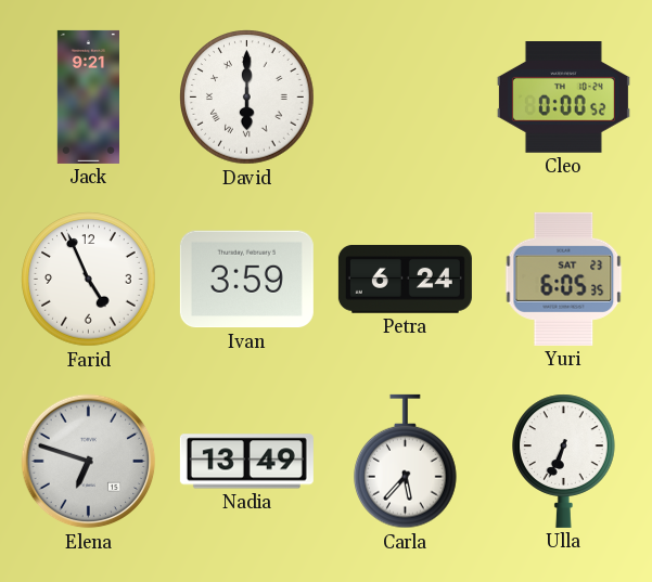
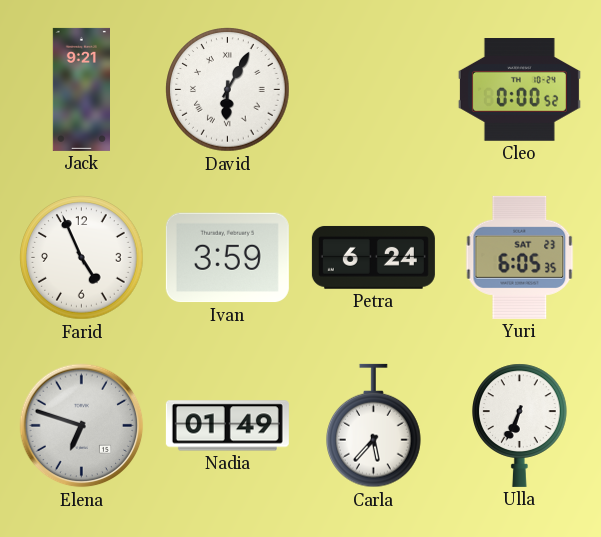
David: 6:00 -> 6:05
Nadia: 13:49 -> 01:49
